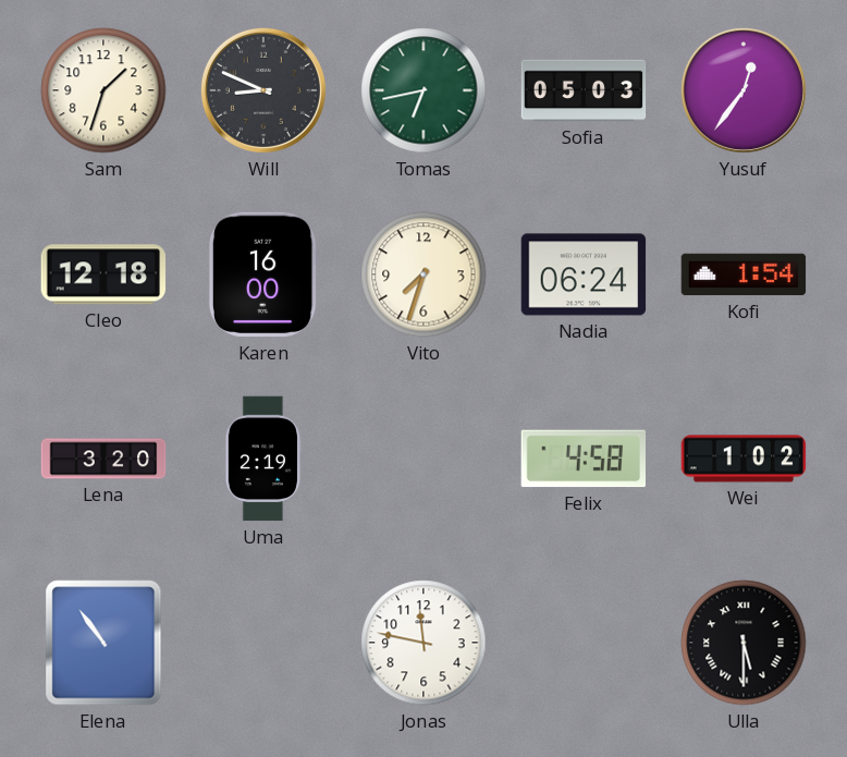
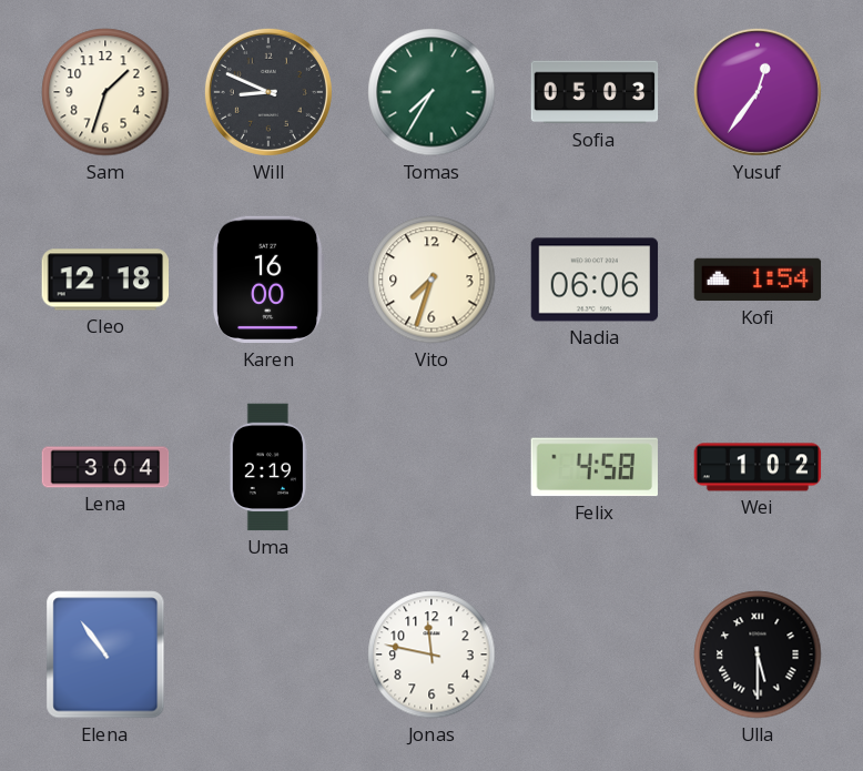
Tomas: 6:43 -> 7:35
Nadia: 06:24 -> 06:06
Lena: 3:20 -> 3:04
